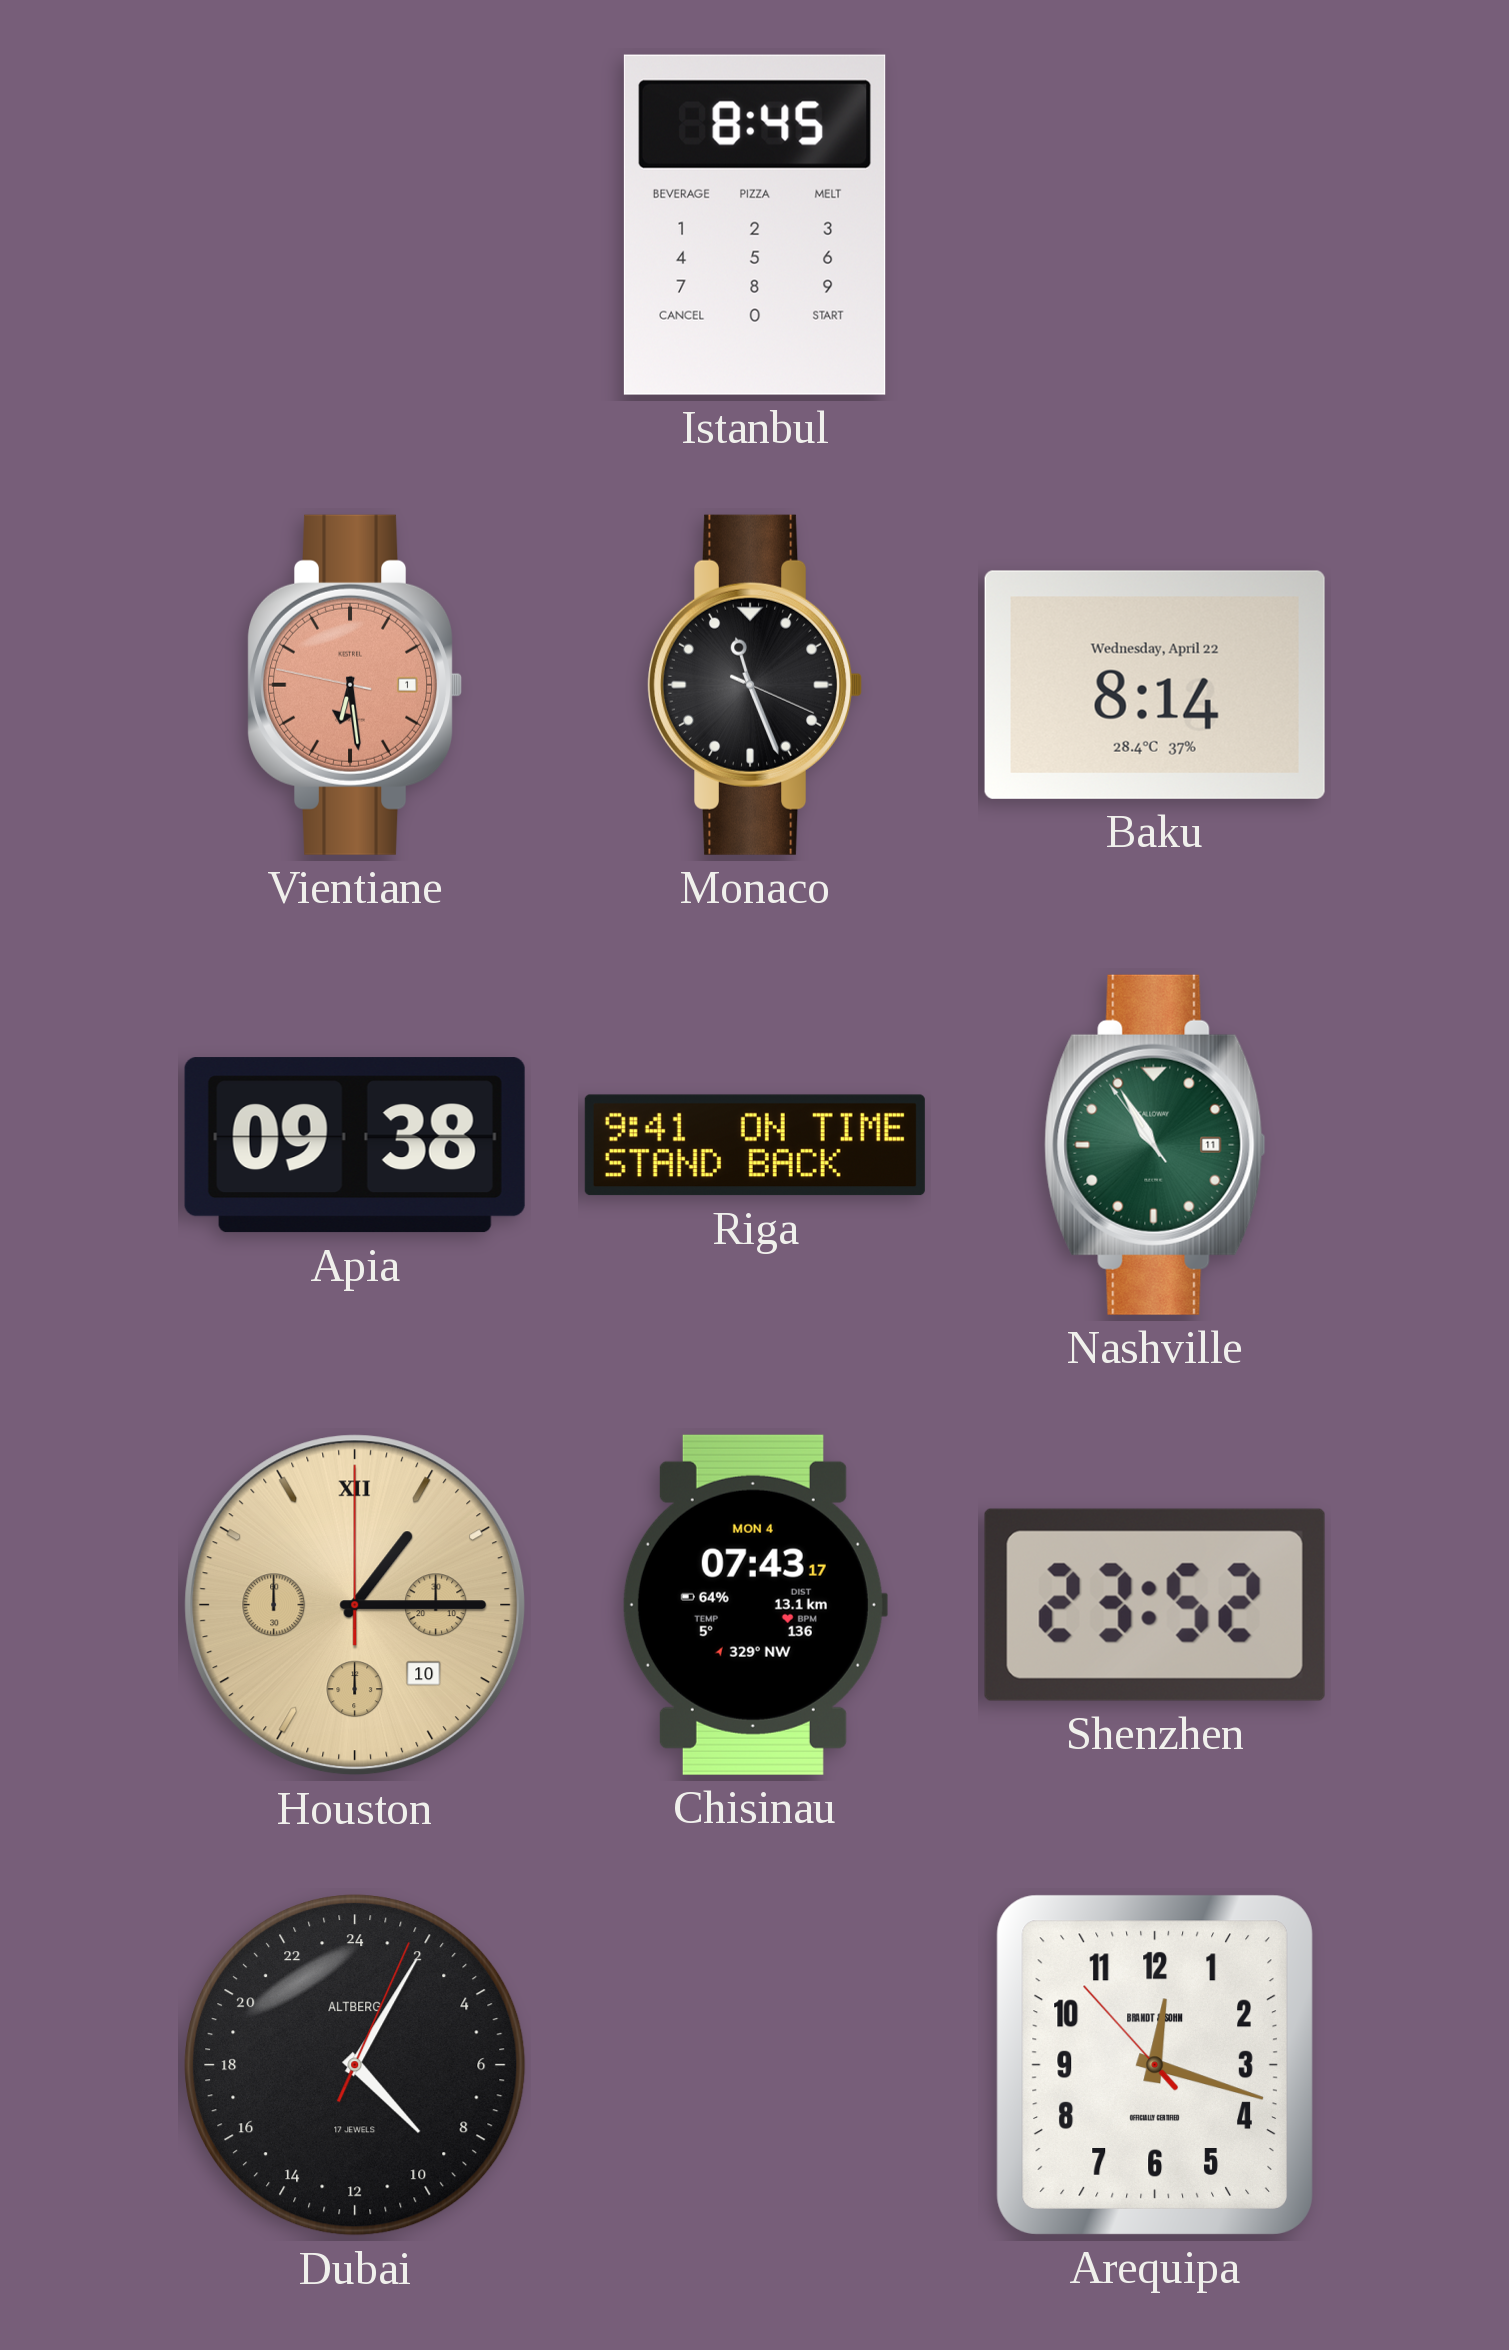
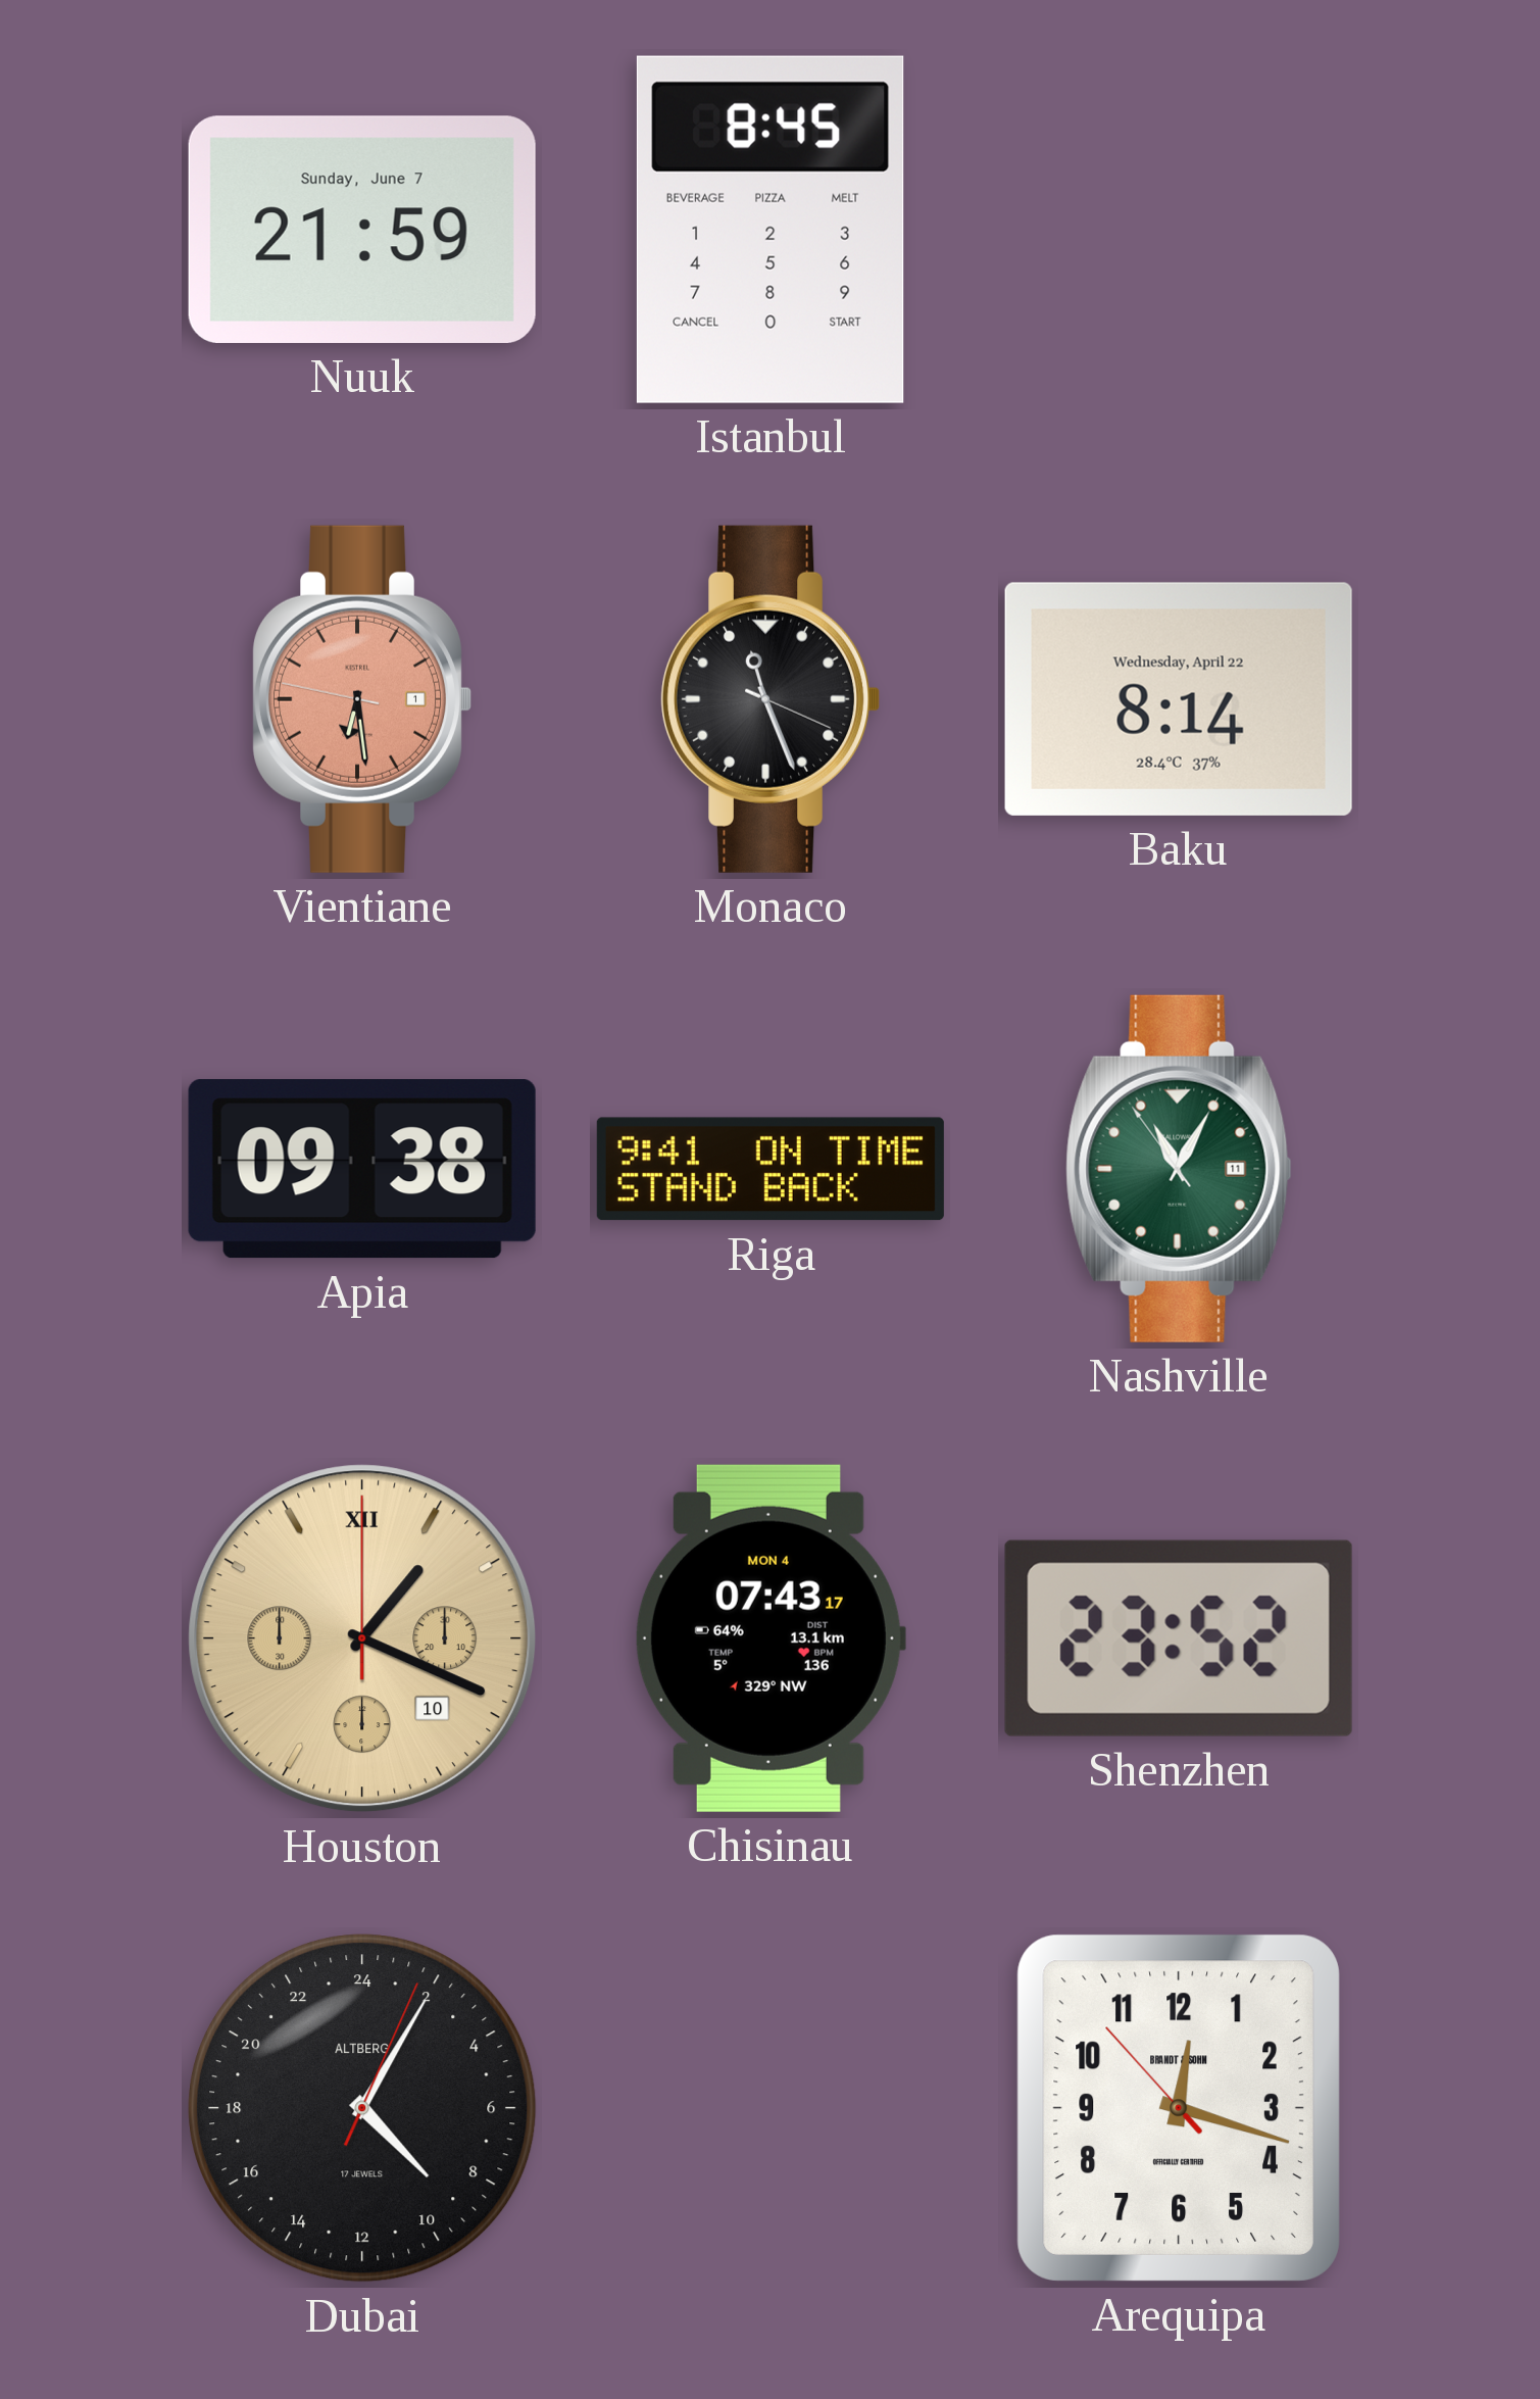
Nuuk: none -> 21:59
Nashville: 10:54 -> 11:04
Houston: 1:15 -> 1:19
